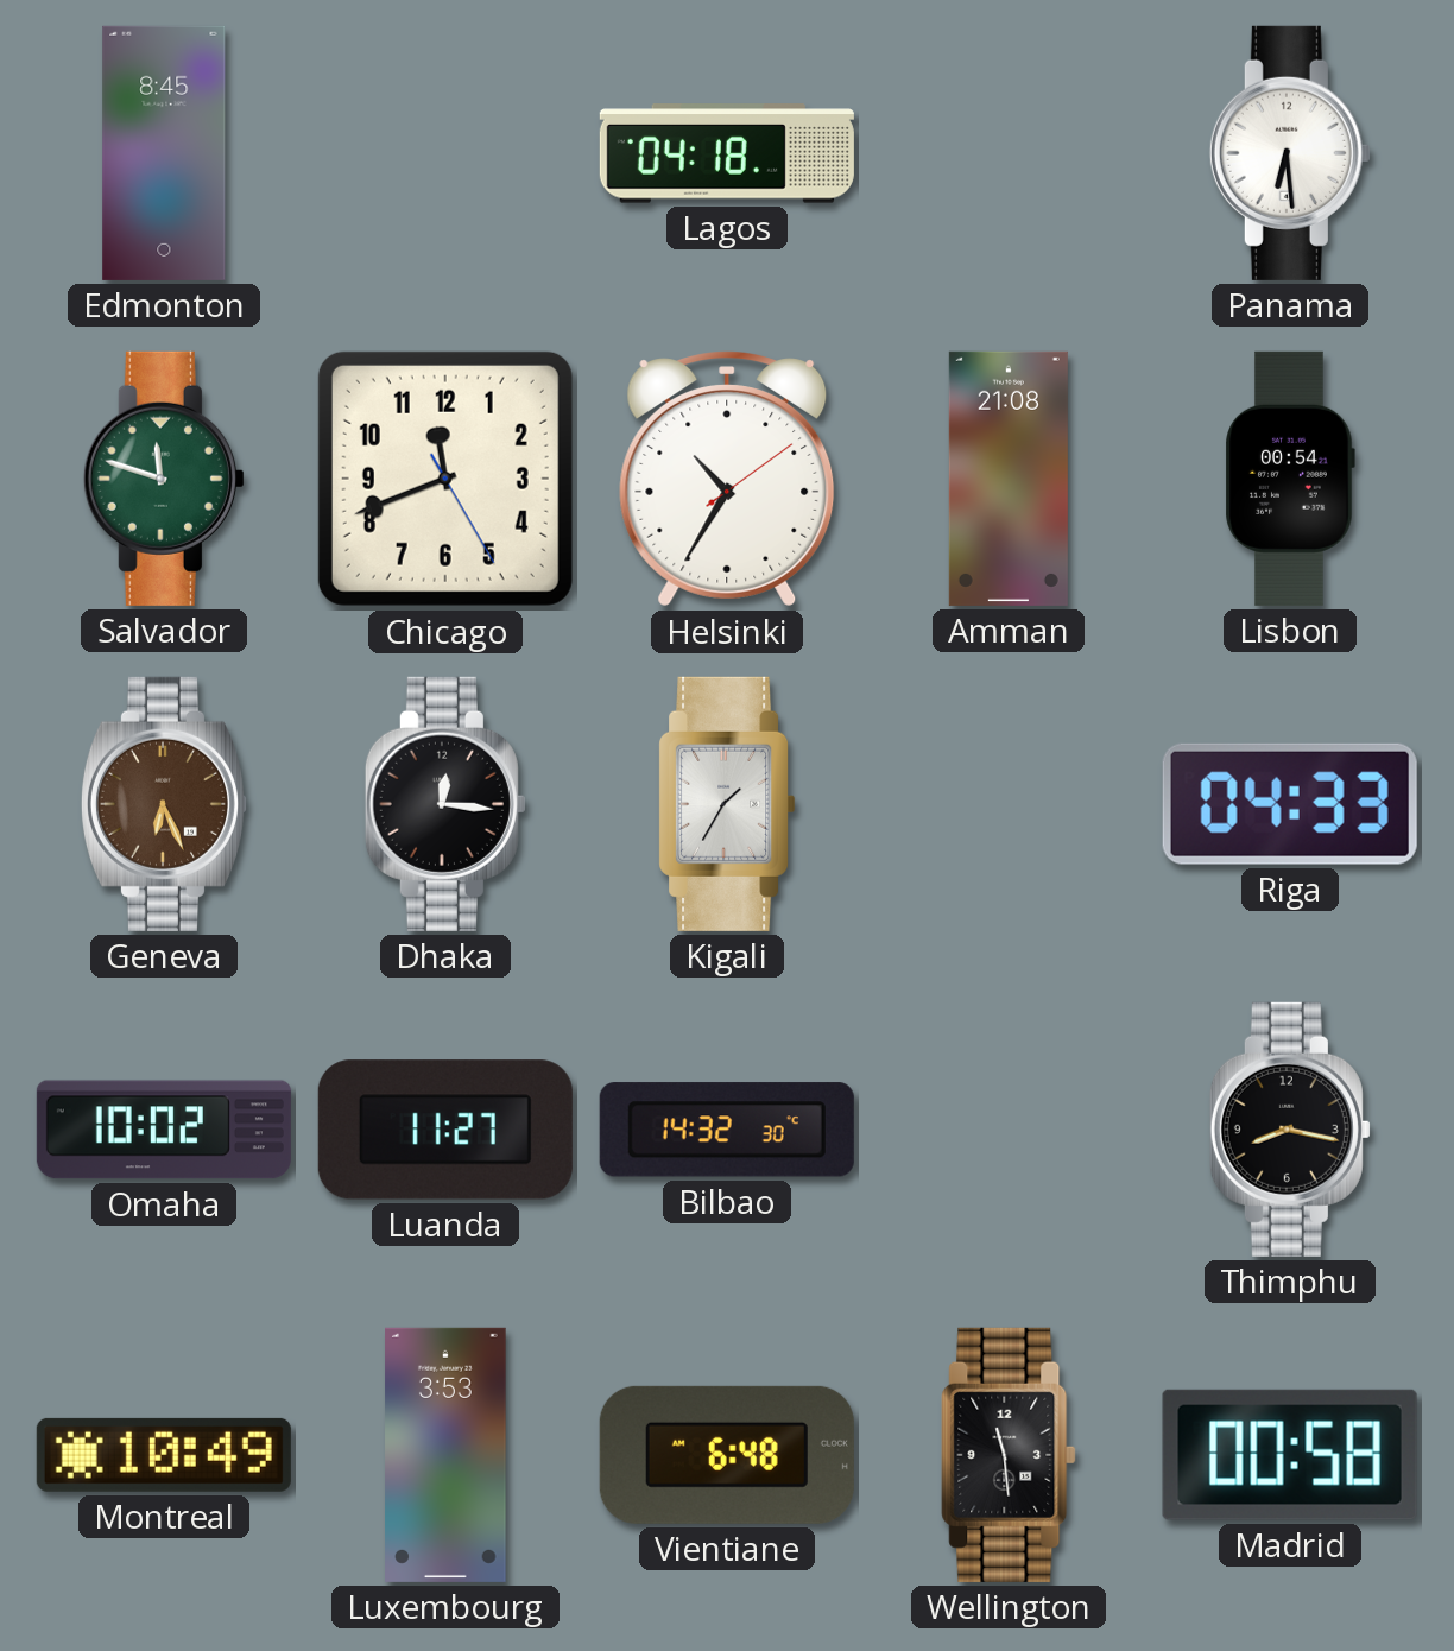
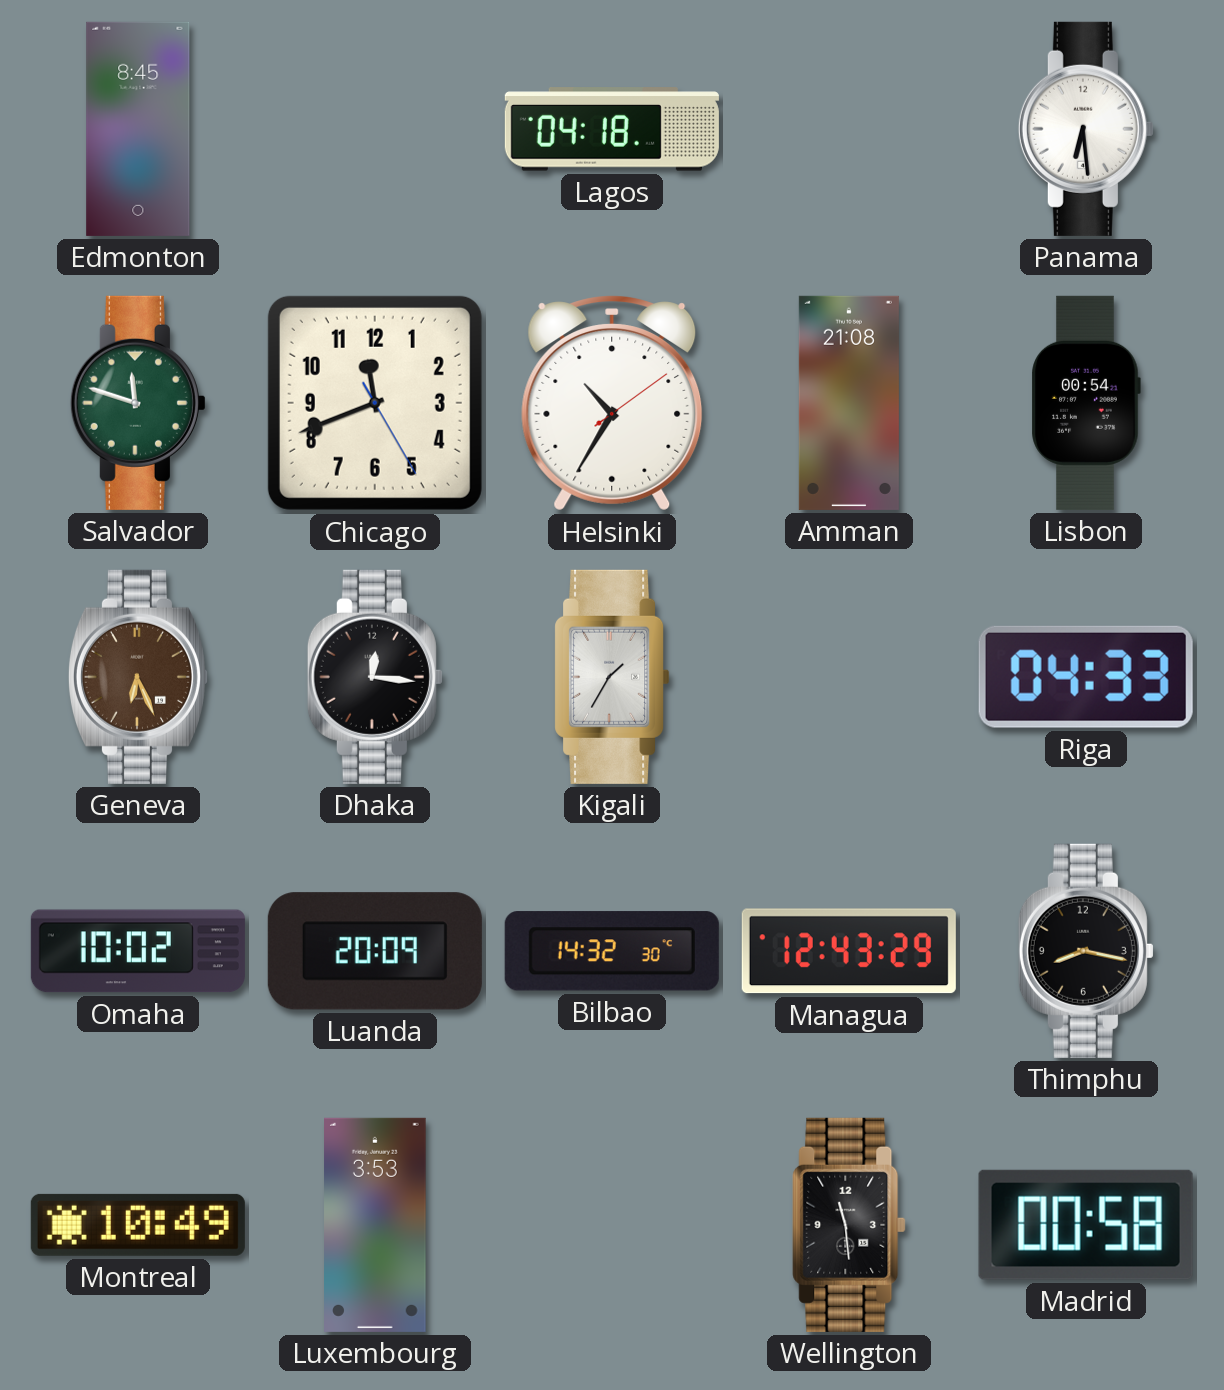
Luanda: 11:27 -> 20:09
Managua: none -> 12:43
Vientiane: 6:48 -> none
